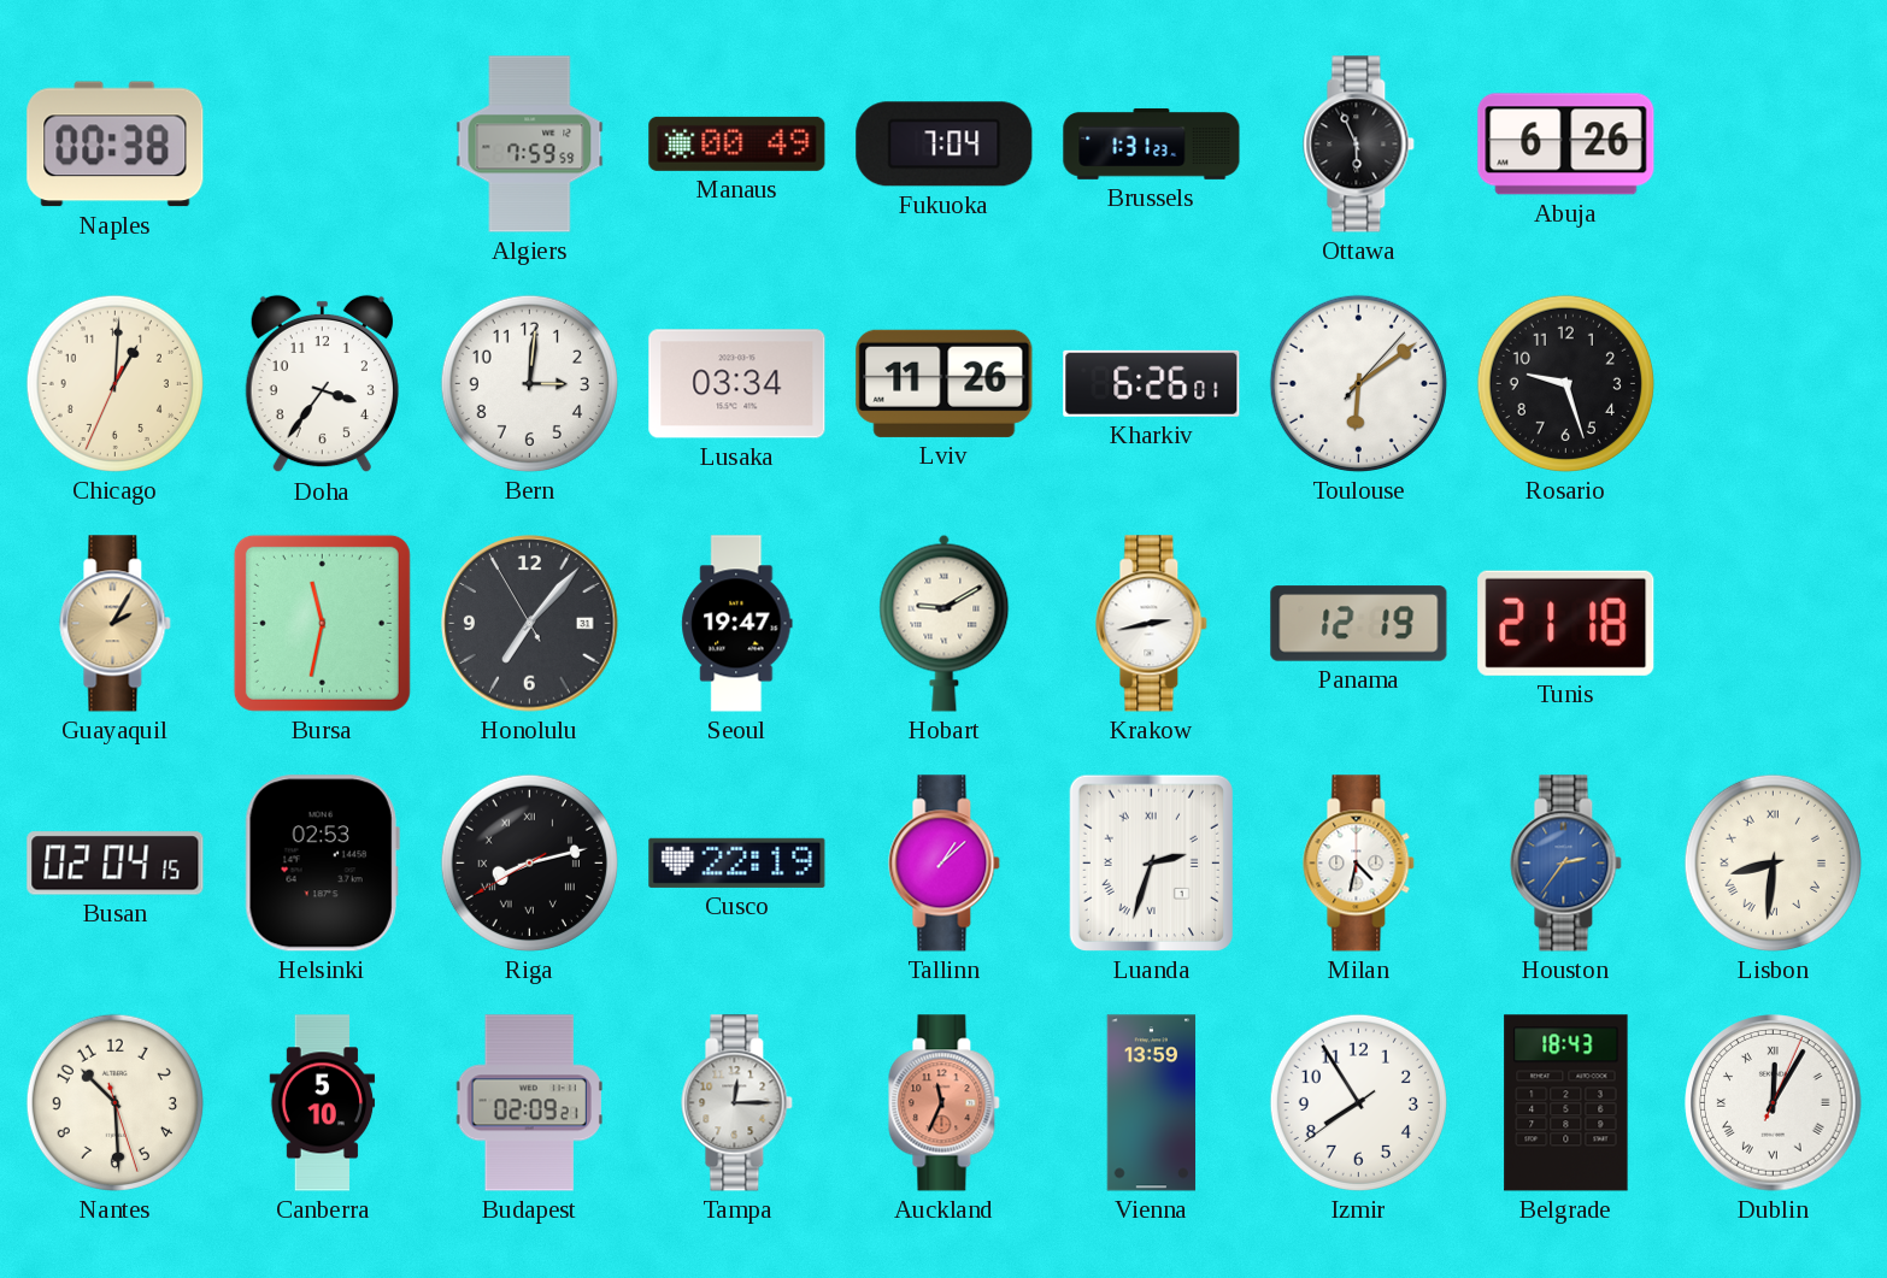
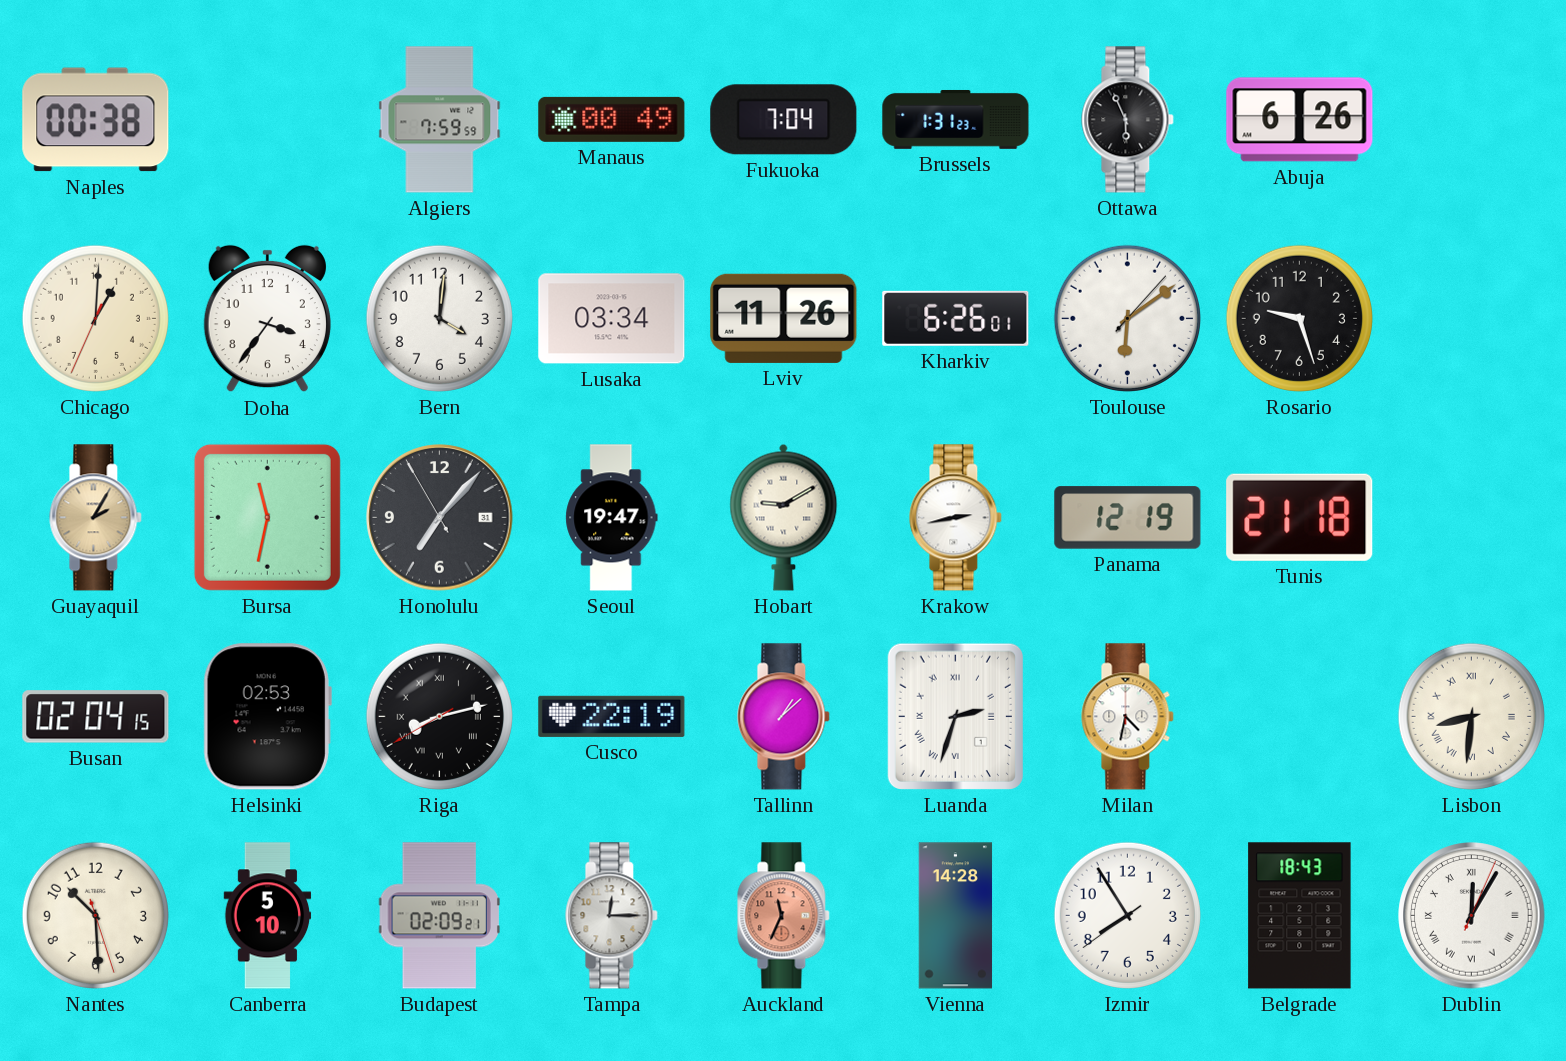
Bern: 3:01 -> 4:01
Houston: 2:36 -> none
Vienna: 13:59 -> 14:28
